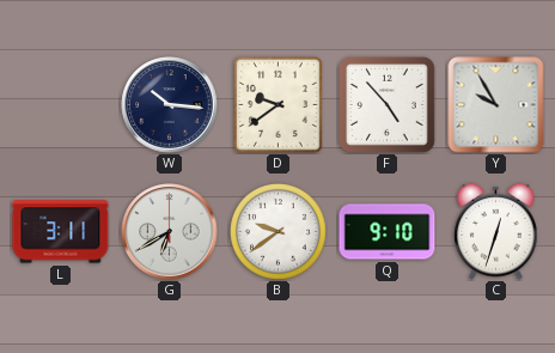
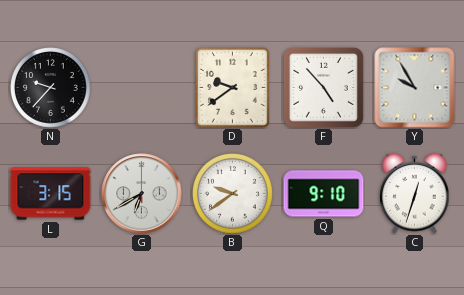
N: none -> 9:37
W: 10:16 -> none
L: 3:11 -> 3:15
